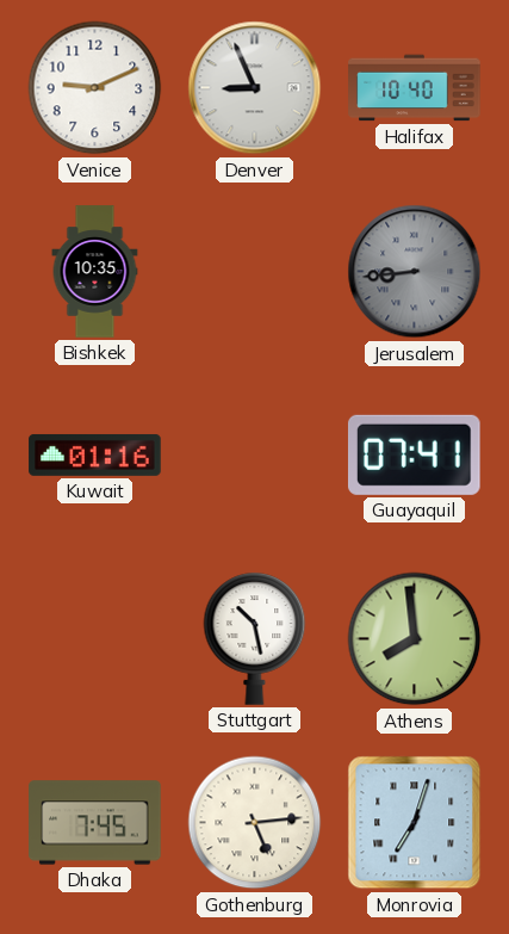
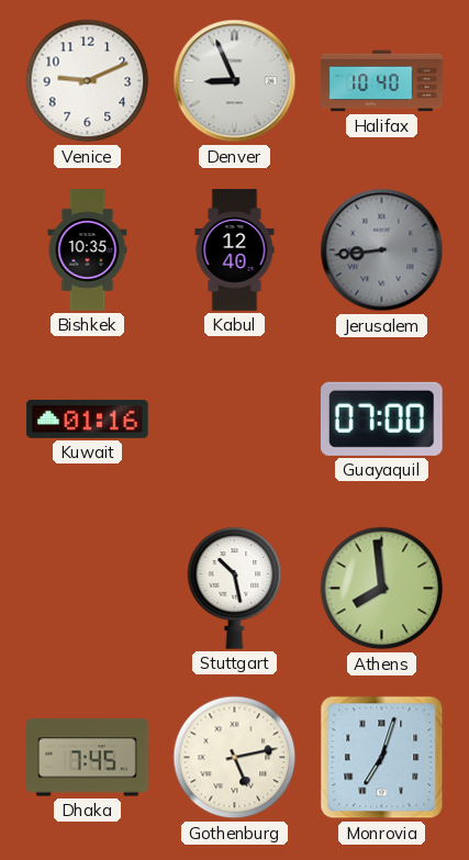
Kabul: none -> 12:40
Guayaquil: 07:41 -> 07:00
Gothenburg: 5:14 -> 5:13
